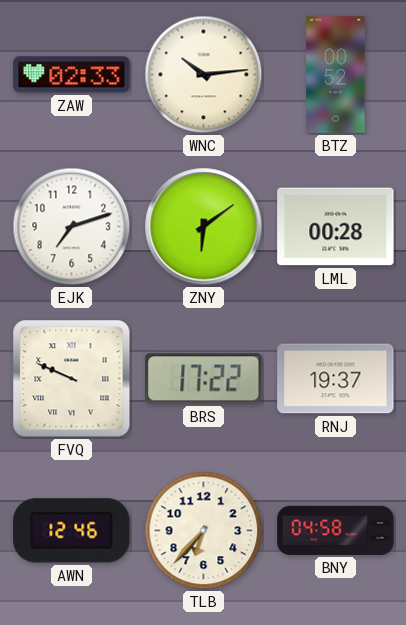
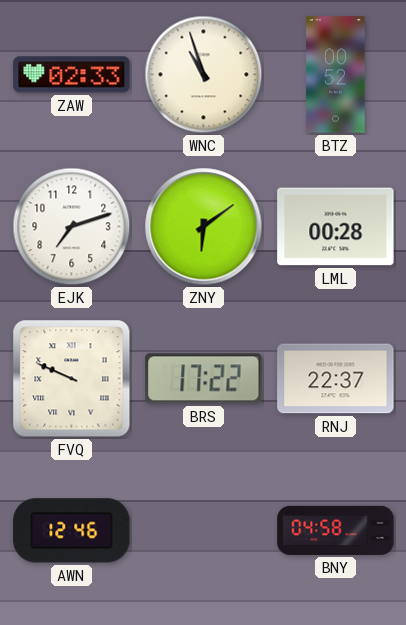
WNC: 10:14 -> 10:57
RNJ: 19:37 -> 22:37
TLB: 6:37 -> none
